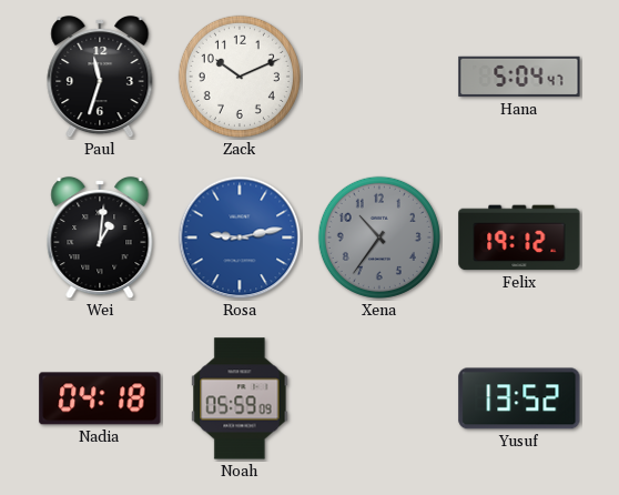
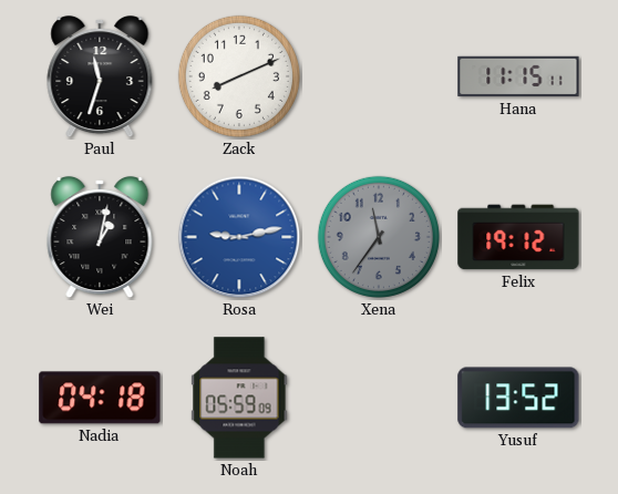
Zack: 10:11 -> 8:11
Hana: 5:04 -> 11:15
Wei: 1:01 -> 1:02
Xena: 10:36 -> 11:36
